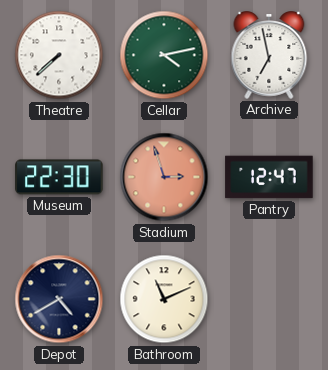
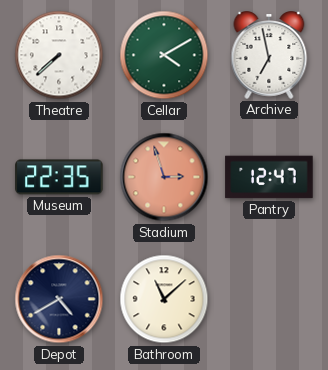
Cellar: 4:13 -> 4:10
Museum: 22:30 -> 22:35
Bathroom: 11:11 -> 11:08
